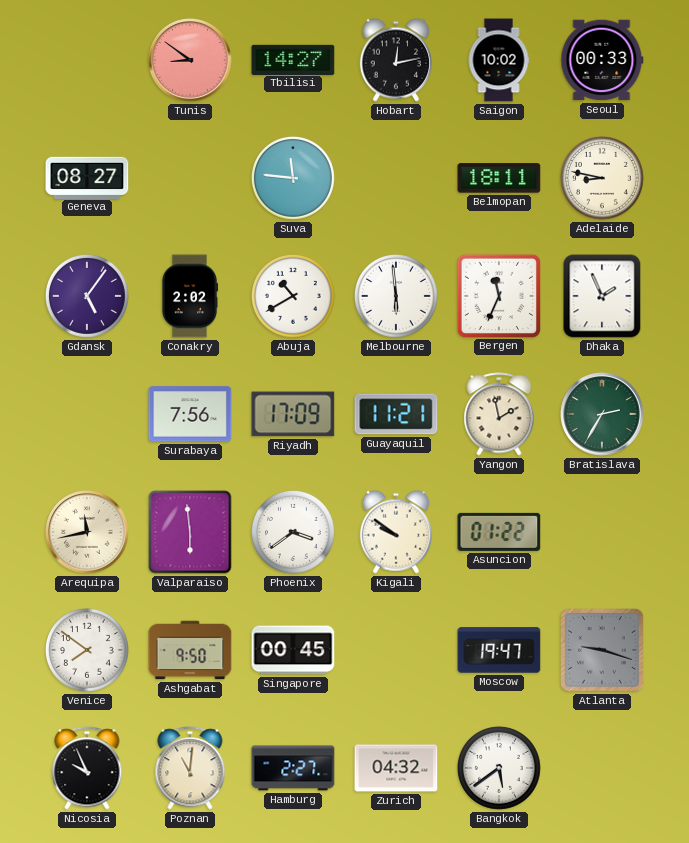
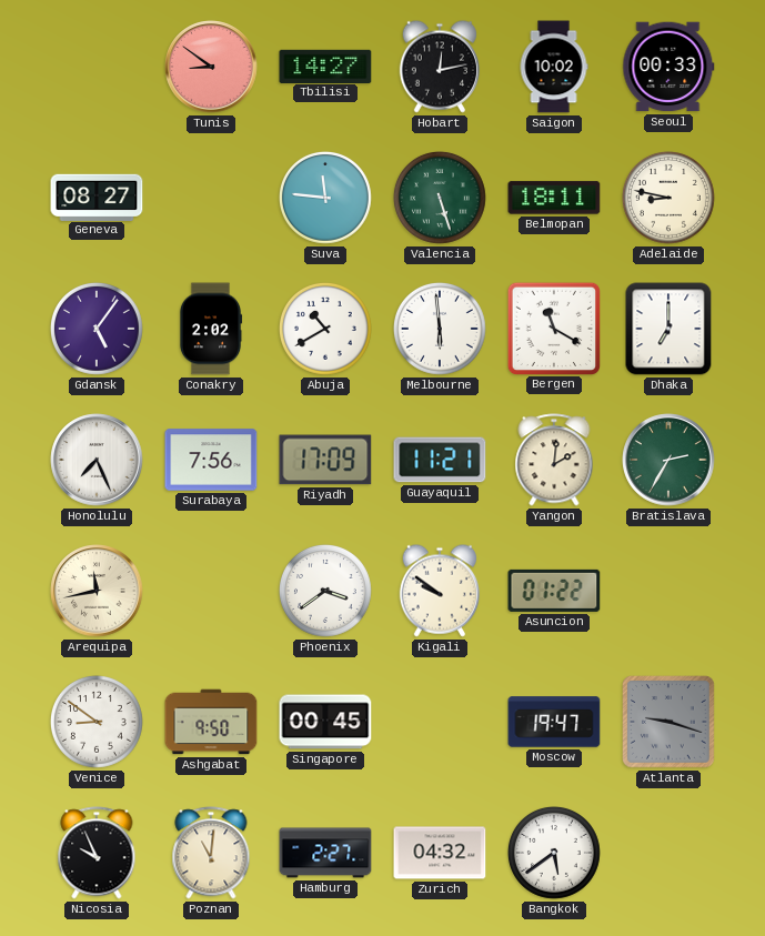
Valencia: none -> 5:27
Bergen: 11:34 -> 11:20
Dhaka: 1:56 -> 7:00
Honolulu: none -> 7:26
Yangon: 1:58 -> 2:01
Valparaiso: 5:59 -> none
Venice: 7:51 -> 8:51
